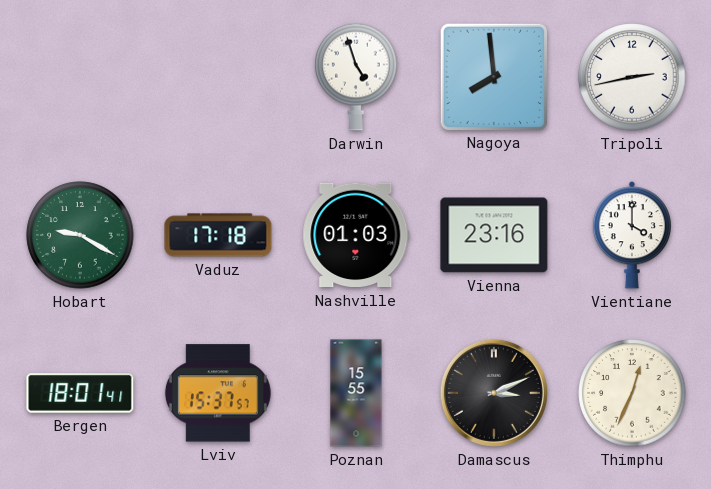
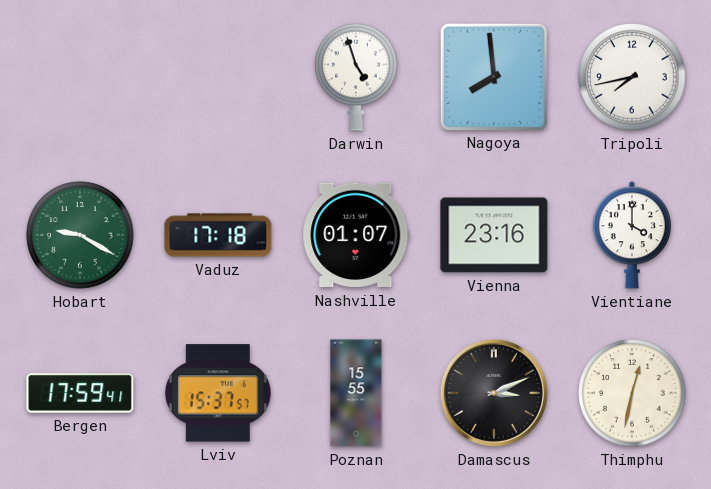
Tripoli: 2:43 -> 7:43
Nashville: 01:03 -> 01:07
Bergen: 18:01 -> 17:59
Thimphu: 12:34 -> 12:32
